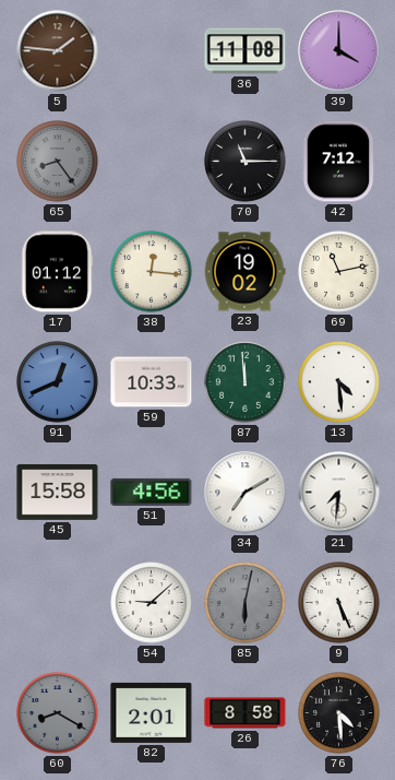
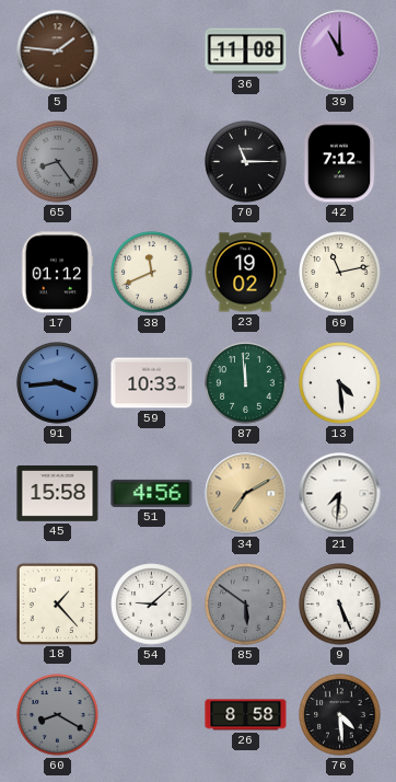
39: 4:00 -> 11:00
38: 12:16 -> 11:41
91: 12:41 -> 3:44
34 dial: white -> champagne
18: none -> 1:23
85: 6:02 -> 5:51
82: 2:01 -> none
